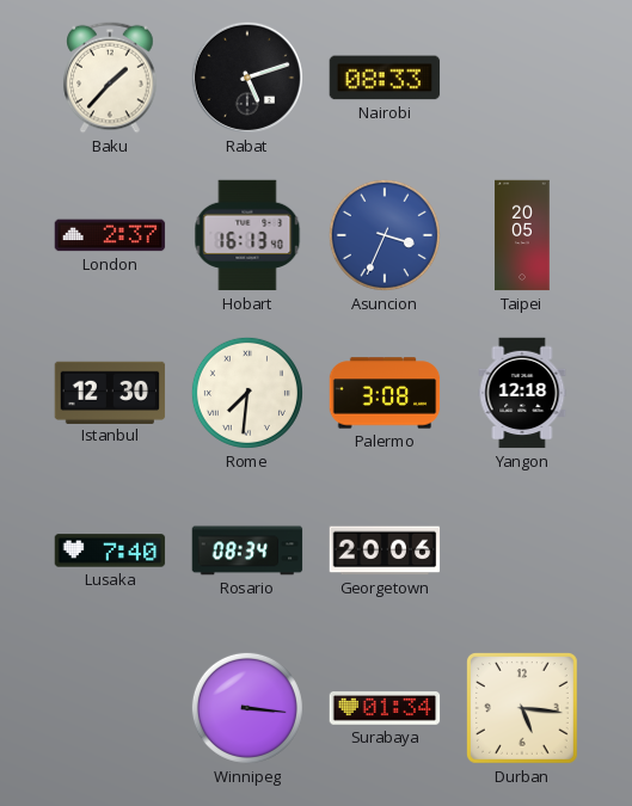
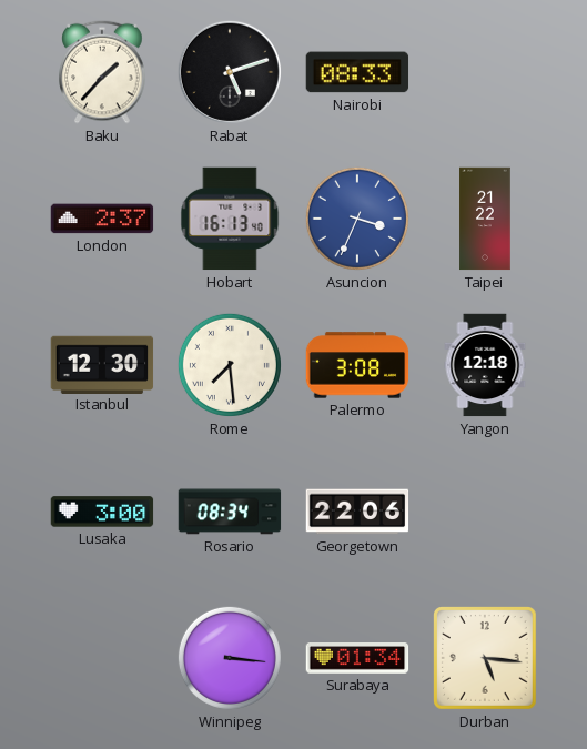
Taipei: 20:05 -> 21:22
Rome: 7:31 -> 7:29
Lusaka: 7:40 -> 3:00
Georgetown: 20:06 -> 22:06
